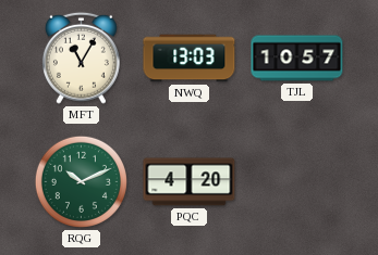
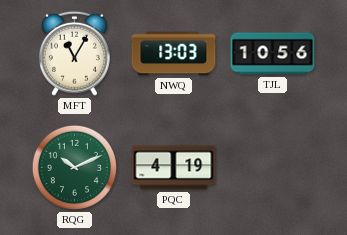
TJL: 10:57 -> 10:56
PQC: 4:20 -> 4:19
